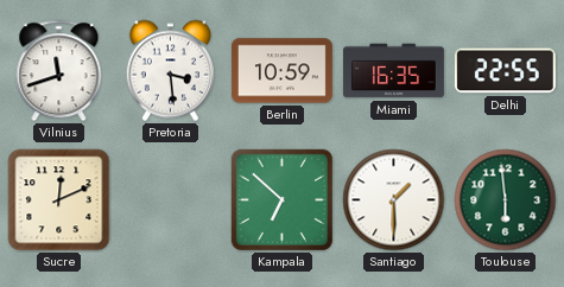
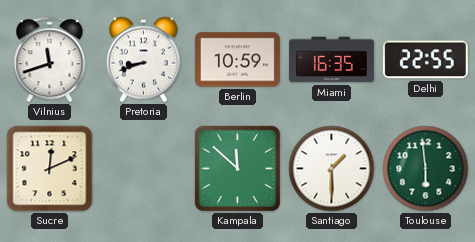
Pretoria: 3:29 -> 8:42
Kampala: 6:52 -> 11:52
